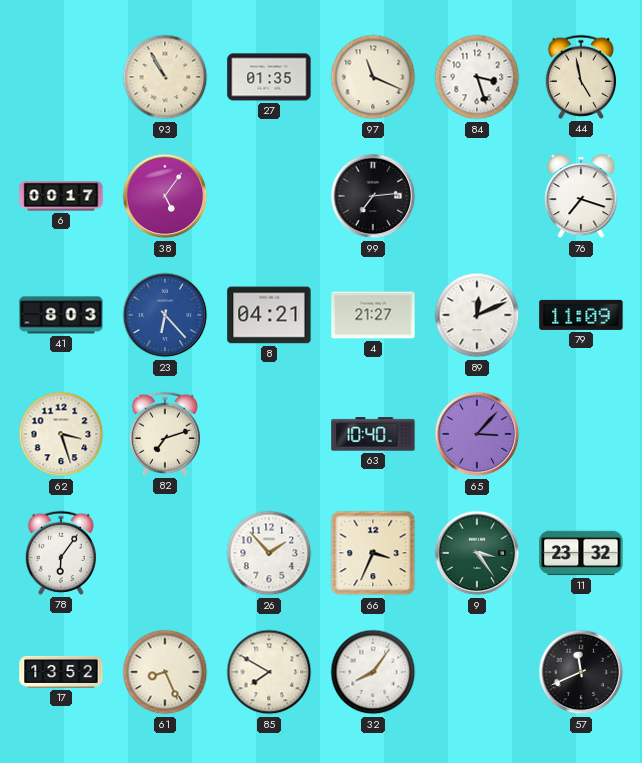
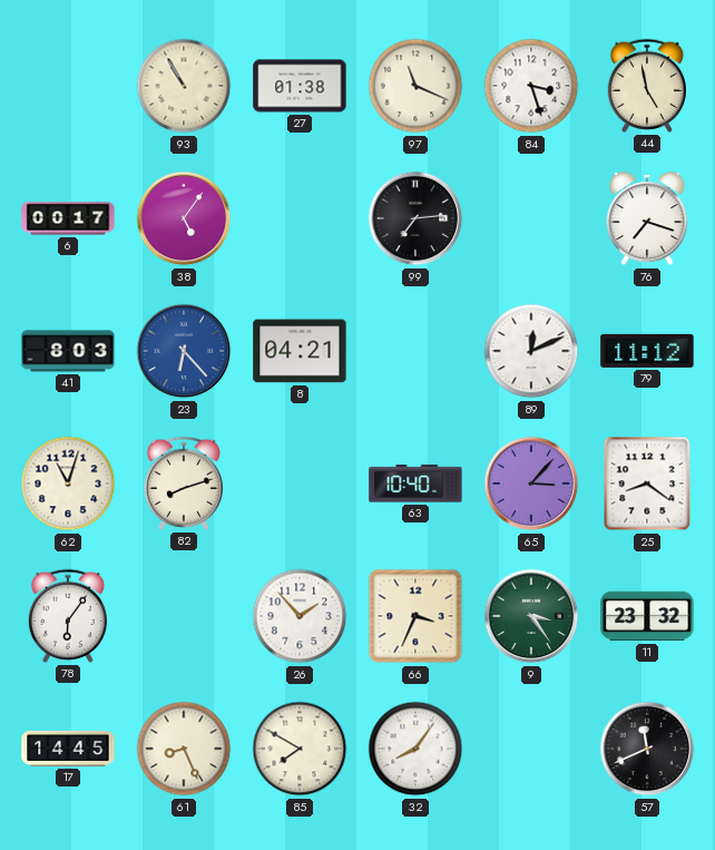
27: 01:35 -> 01:38
4: 21:27 -> none
79: 11:09 -> 11:12
62: 3:27 -> 11:03
82: 7:12 -> 8:12
25: none -> 8:21
17: 13:52 -> 14:45
